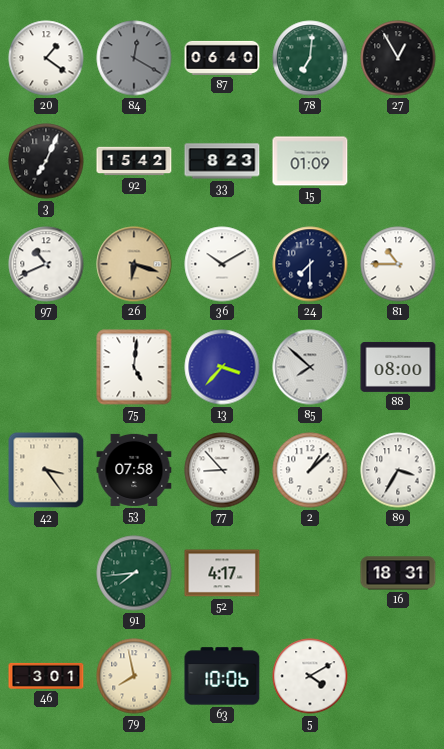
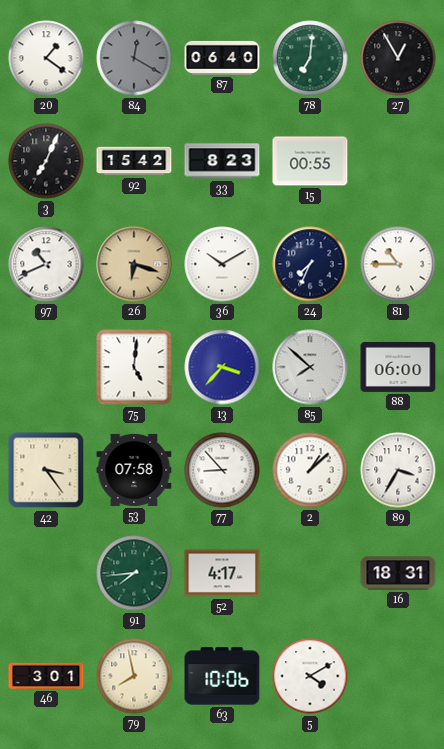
15: 01:09 -> 00:55
24: 7:30 -> 7:34
88: 08:00 -> 06:00
